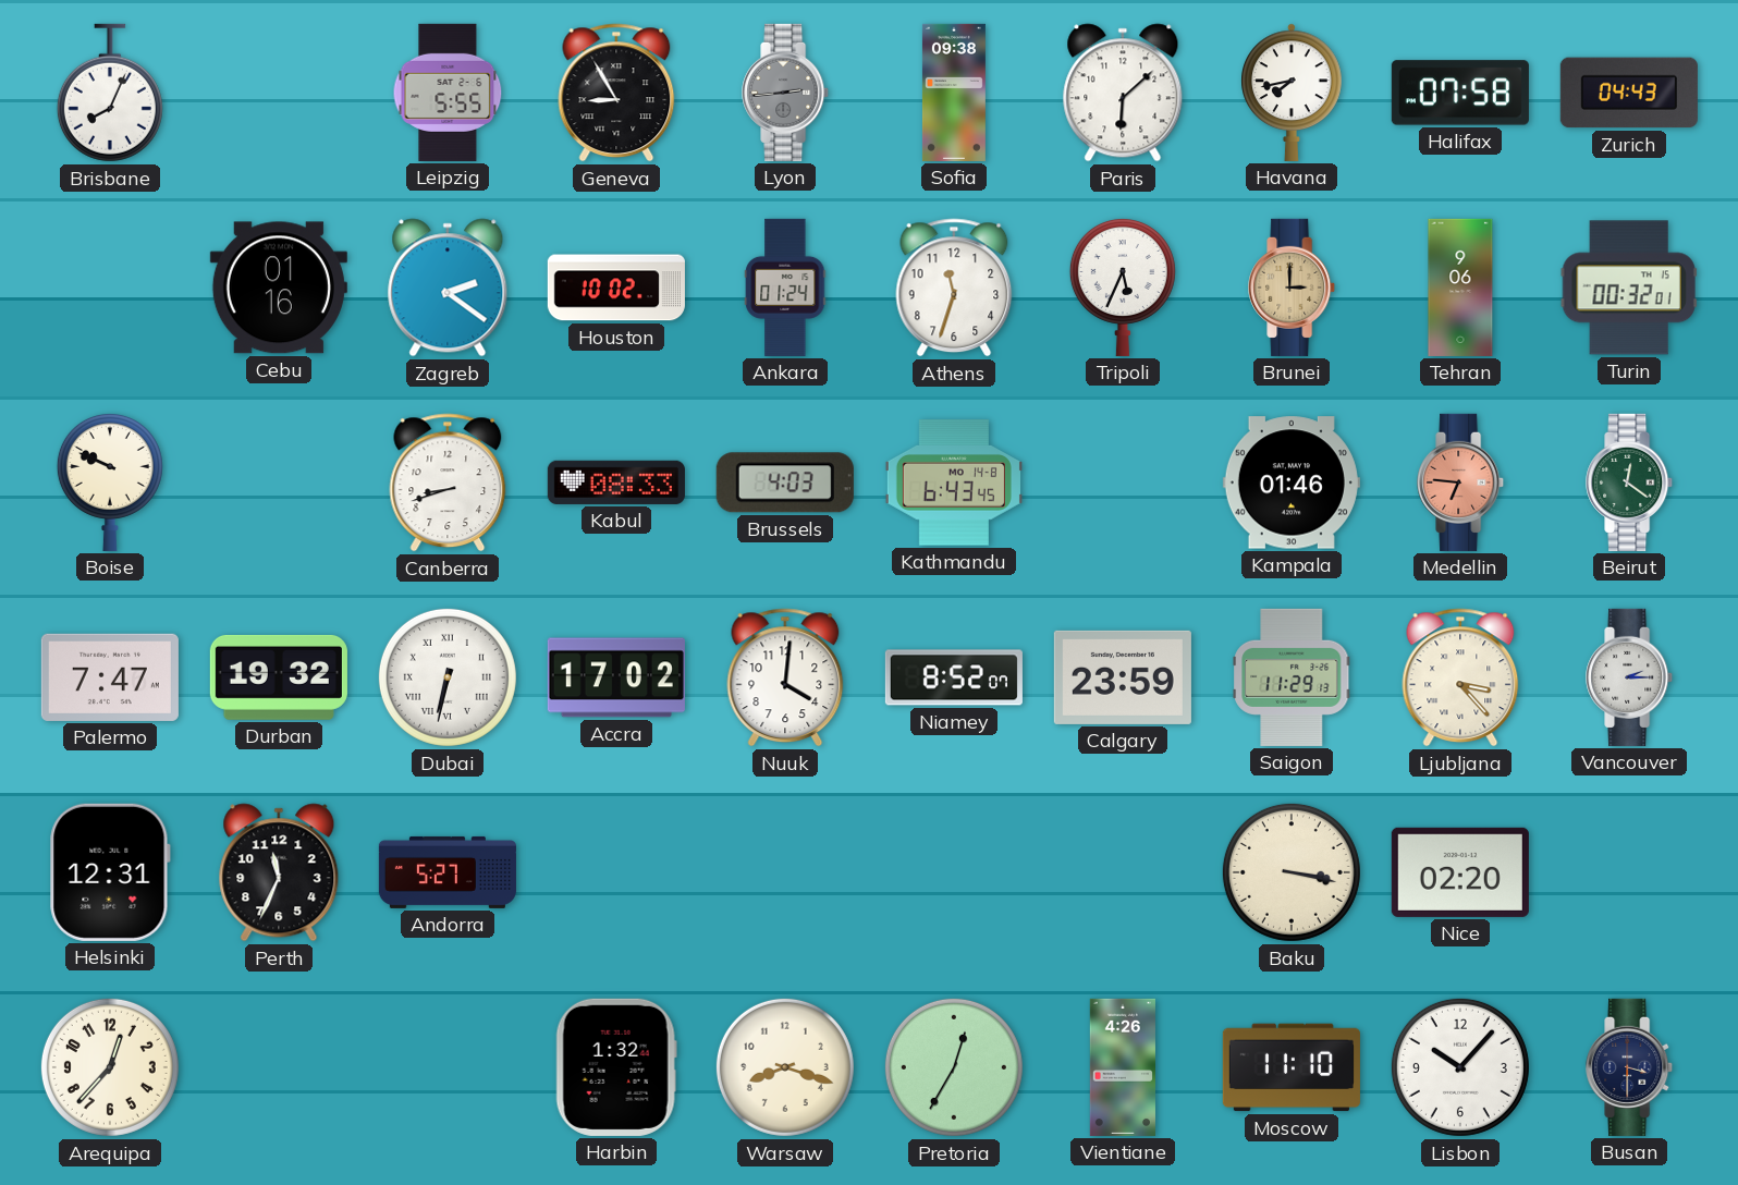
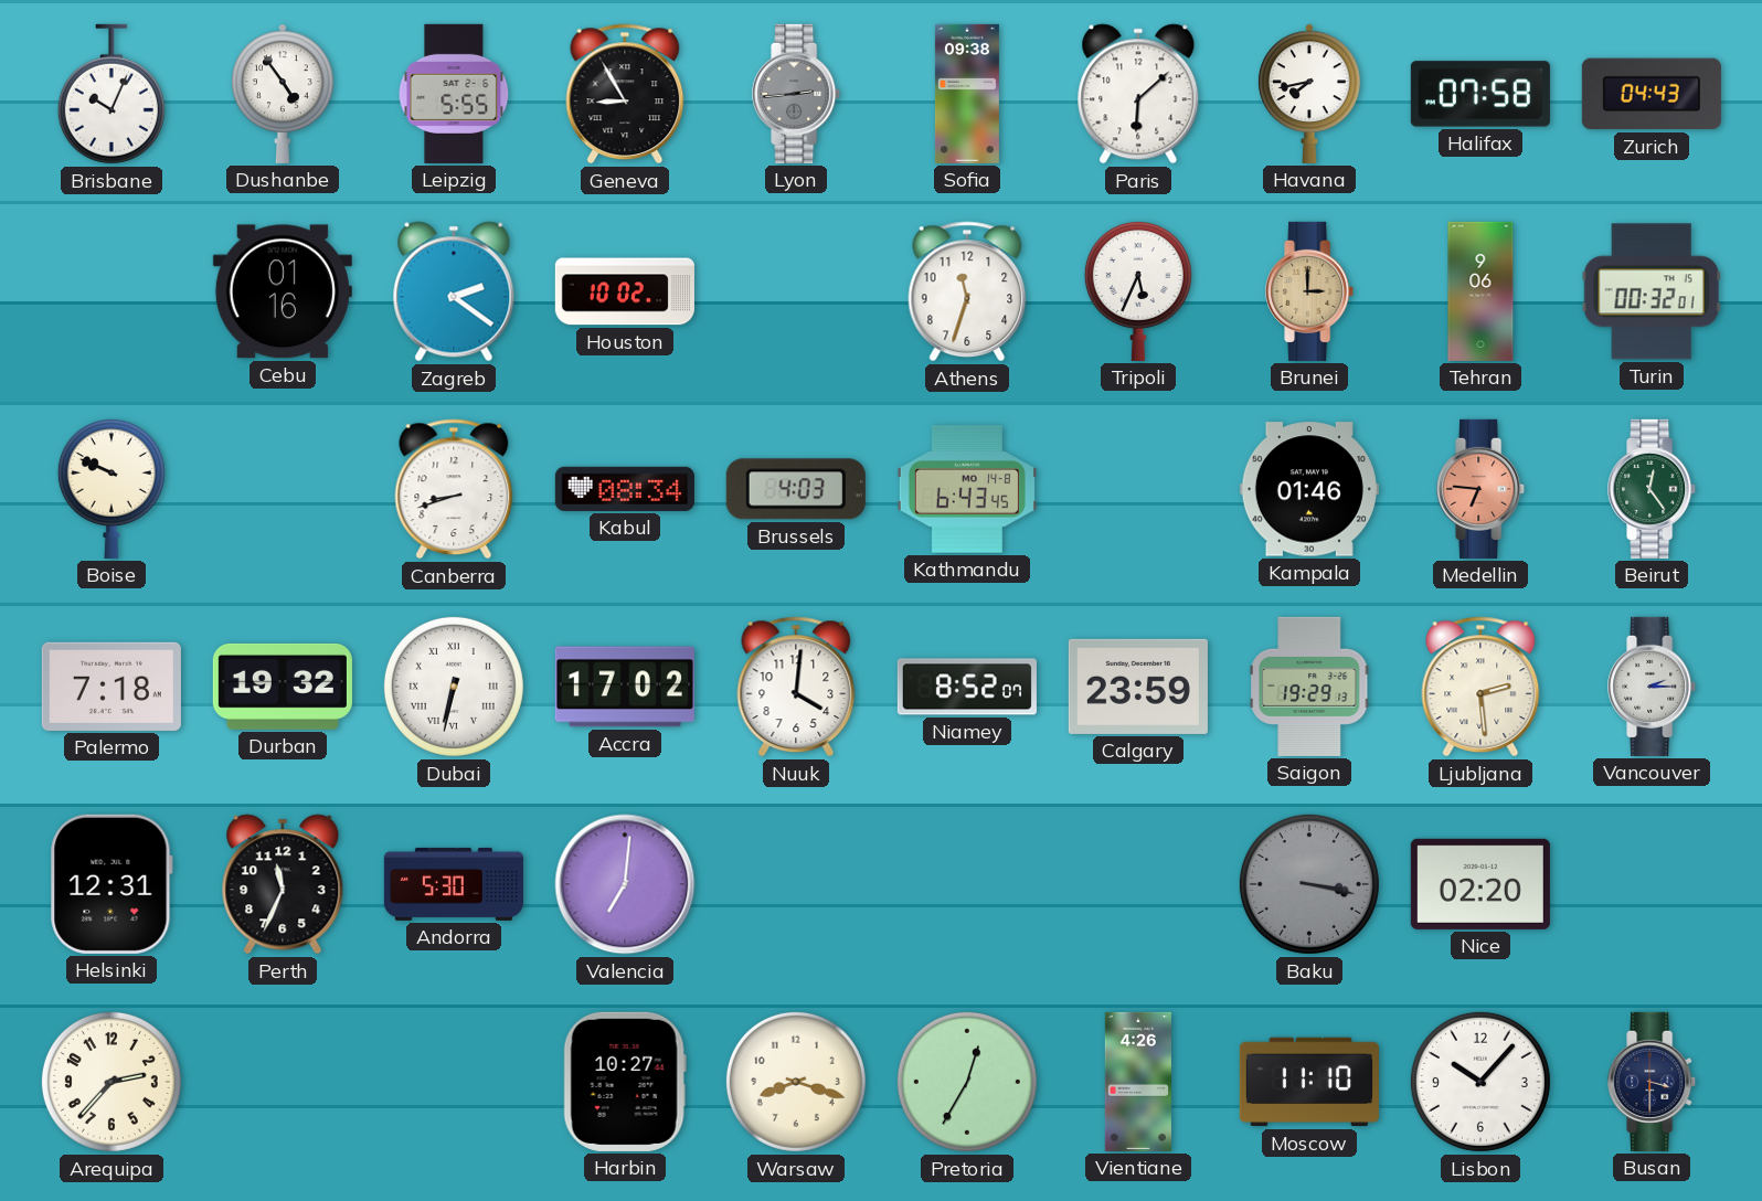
Brisbane: 8:04 -> 10:04
Dushanbe: none -> 4:54
Ankara: 01:24 -> none
Kabul: 08:33 -> 08:34
Beirut: 12:21 -> 12:24
Palermo: 7:47 -> 7:18
Saigon: 11:29 -> 19:29
Ljubljana: 3:23 -> 2:29
Andorra: 5:27 -> 5:30
Valencia: none -> 7:01
Baku dial: cream -> grey
Arequipa: 12:37 -> 2:37
Harbin: 1:32 -> 10:27
